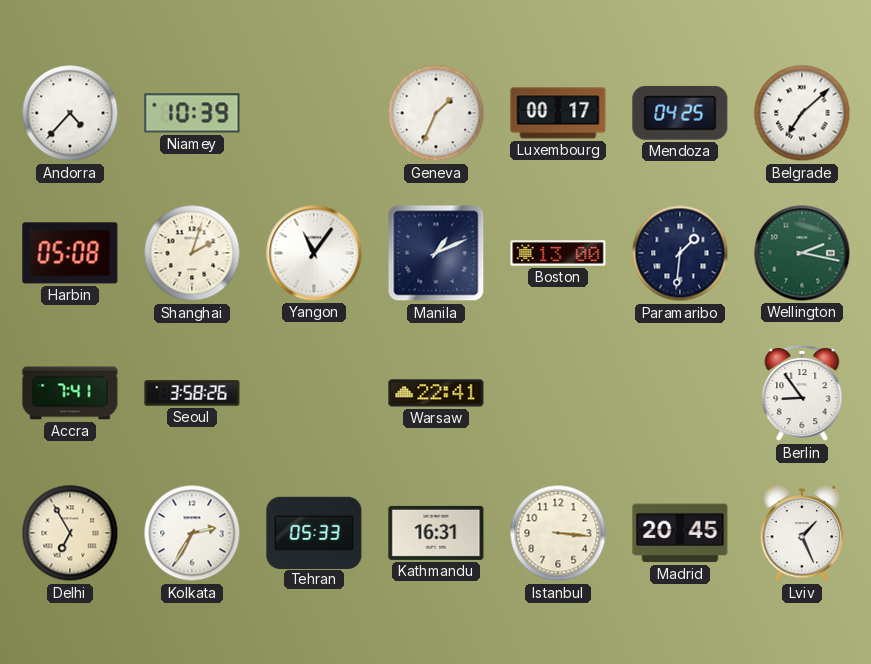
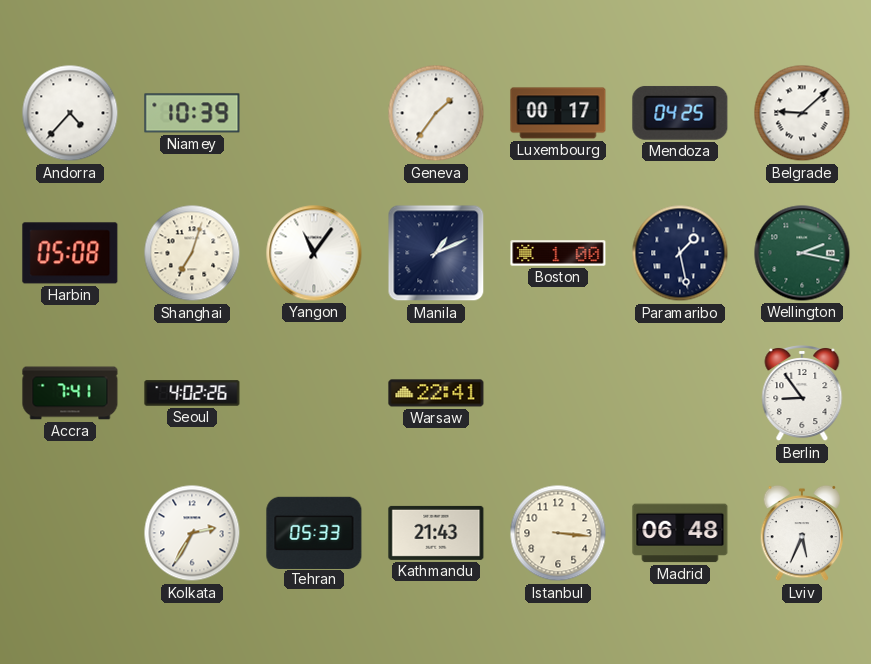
Geneva: 1:34 -> 1:36
Belgrade: 7:08 -> 9:08
Shanghai: 2:03 -> 7:03
Boston: 13:00 -> 1:00
Paramaribo: 1:31 -> 1:28
Seoul: 3:58 -> 4:02
Delhi: 6:55 -> none
Kathmandu: 16:31 -> 21:43
Madrid: 20:45 -> 06:48
Lviv: 1:26 -> 5:34
